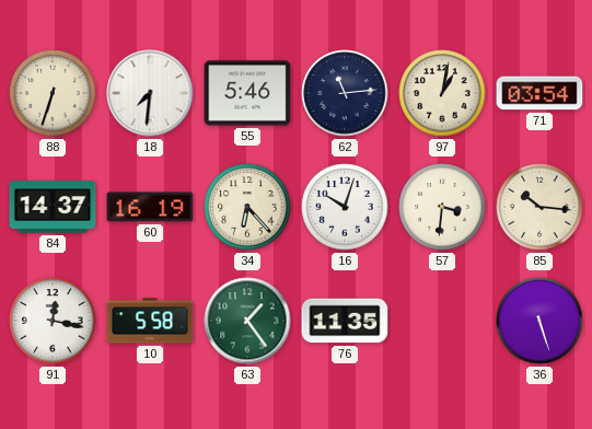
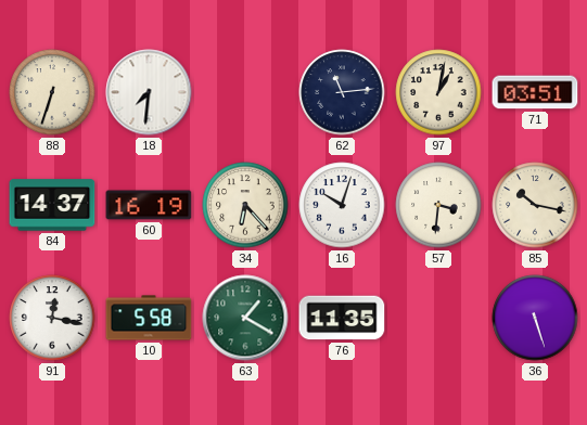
55: 5:46 -> none
71: 03:54 -> 03:51
85: 10:16 -> 10:17
63: 1:24 -> 1:20
